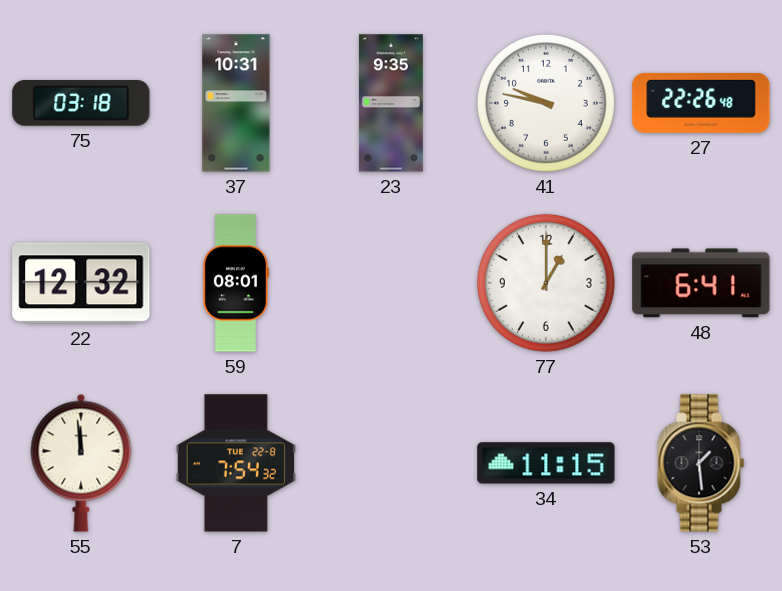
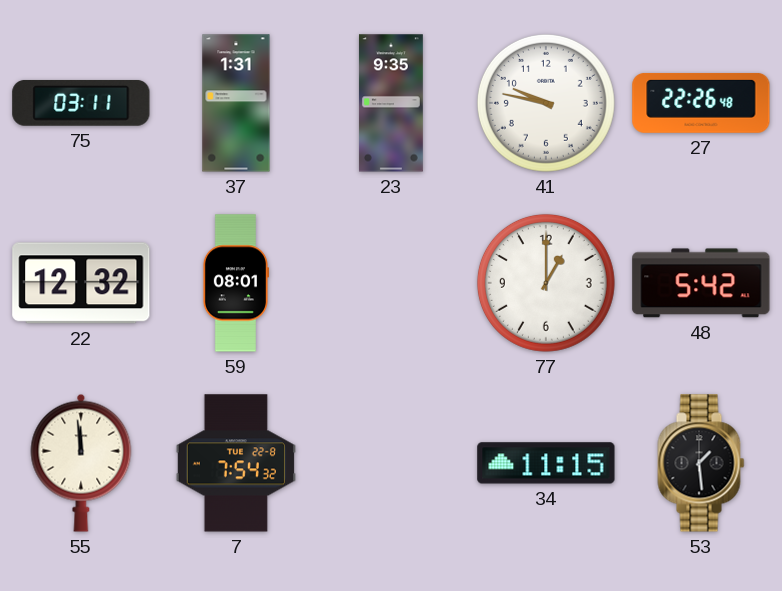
75: 03:18 -> 03:11
37: 10:31 -> 1:31
48: 6:41 -> 5:42
